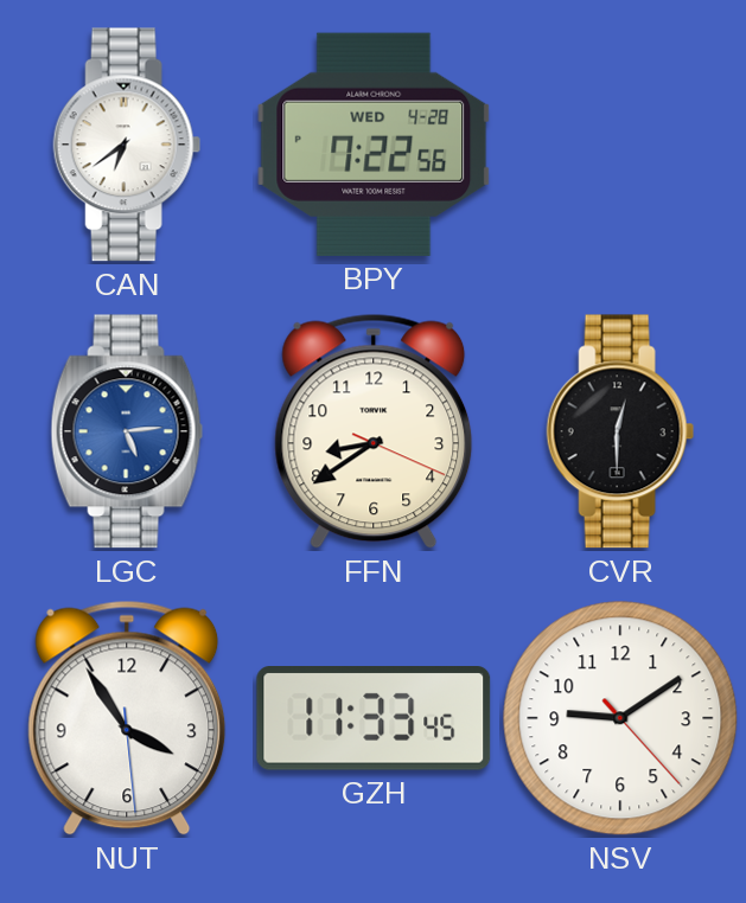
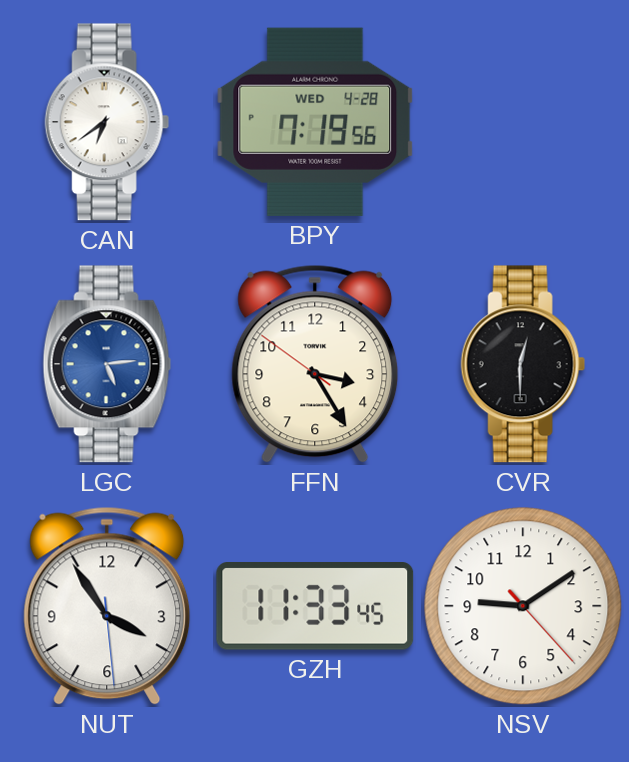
BPY: 7:22 -> 7:19
FFN: 8:39 -> 3:24
